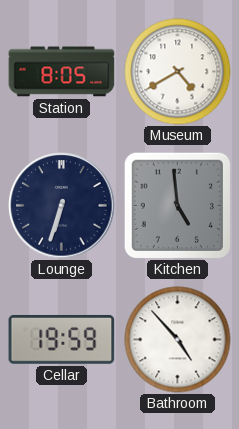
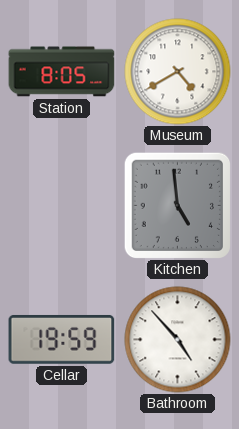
Lounge: 6:33 -> none
